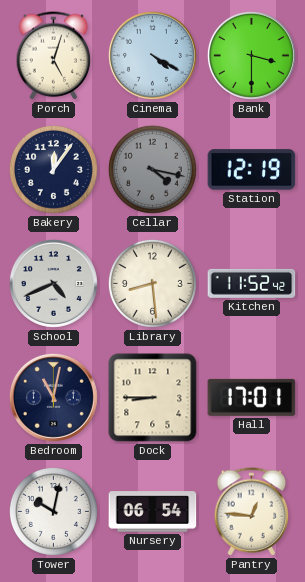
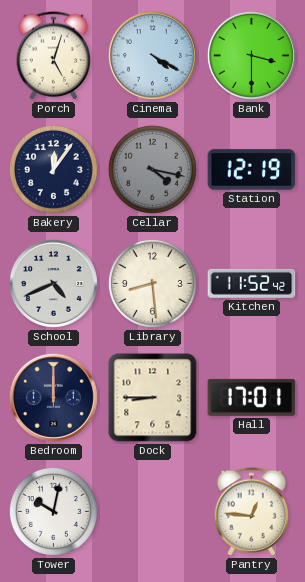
Bedroom: 11:02 -> 12:00
Nursery: 06:54 -> none
